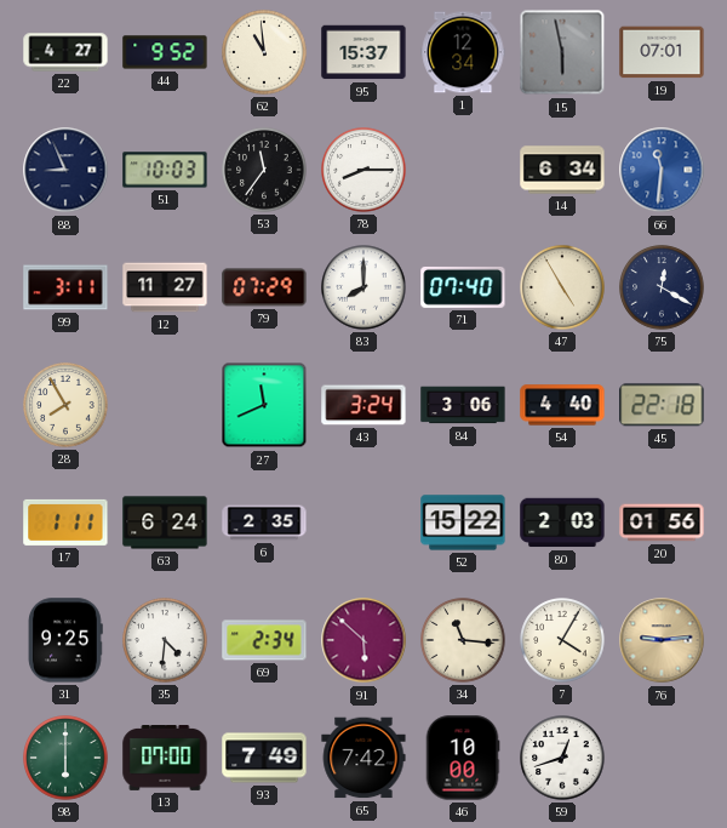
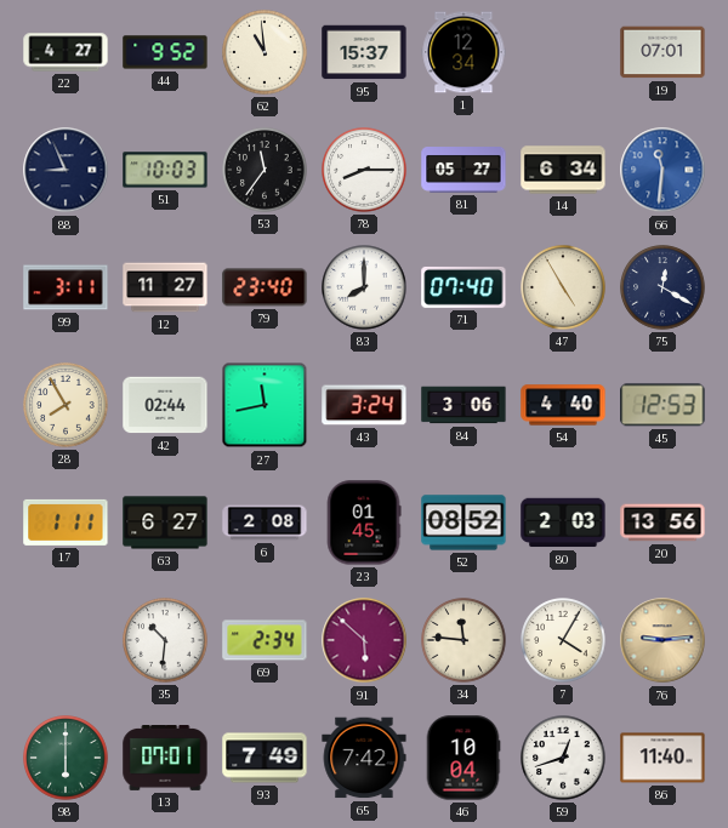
15: 5:58 -> none
81: none -> 05:27
79: 07:29 -> 23:40
42: none -> 02:44
27: 11:41 -> 11:43
45: 22:18 -> 12:53
63: 6:24 -> 6:27
6: 2:35 -> 2:08
23: none -> 01:45
52: 15:22 -> 08:52
20: 01:56 -> 13:56
31: 9:25 -> none
35: 4:31 -> 10:31
34: 11:16 -> 11:46
13: 07:00 -> 07:01
46: 10:00 -> 10:04
86: none -> 11:40
